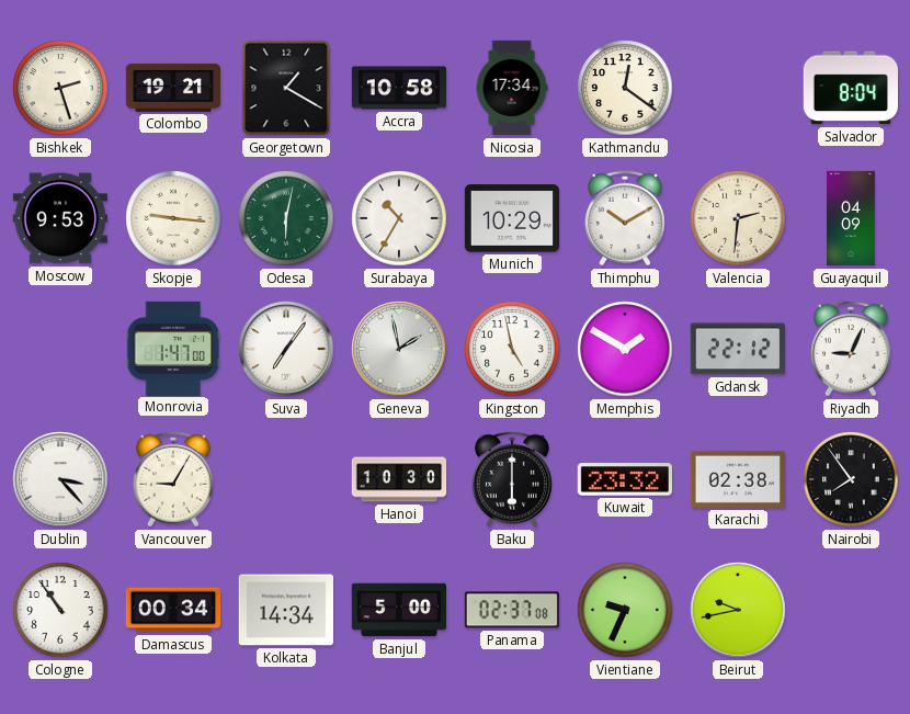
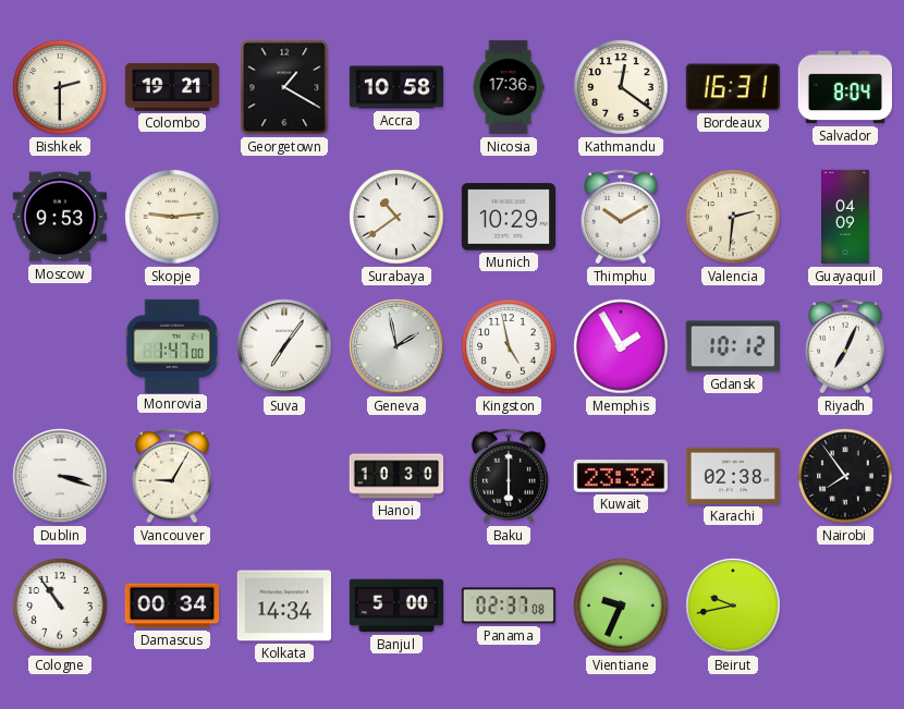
Bishkek: 2:27 -> 2:30
Nicosia: 17:34 -> 17:36
Bordeaux: none -> 16:31
Skopje: 9:16 -> 9:14
Odesa: 6:02 -> none
Surabaya: 10:35 -> 10:39
Memphis: 1:50 -> 1:55
Gdansk: 22:12 -> 10:12
Riyadh: 9:04 -> 7:04
Dublin: 3:23 -> 3:18
